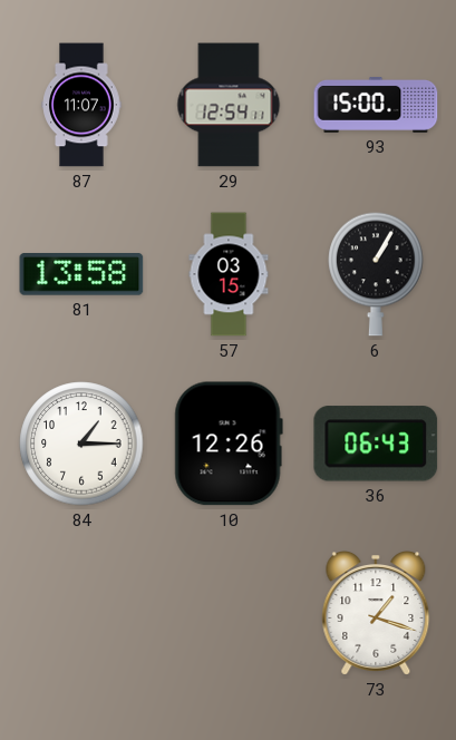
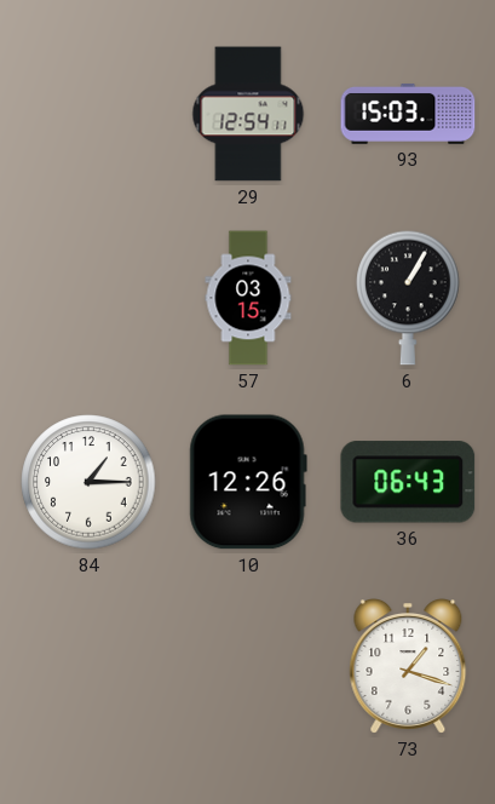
87: 11:07 -> none
93: 15:00 -> 15:03
81: 13:58 -> none
